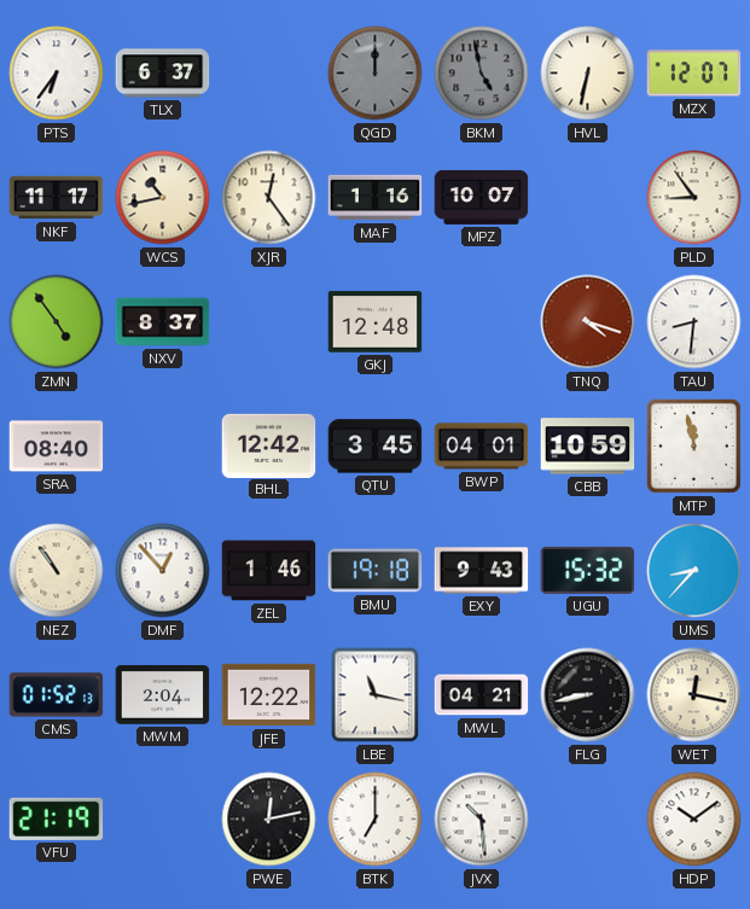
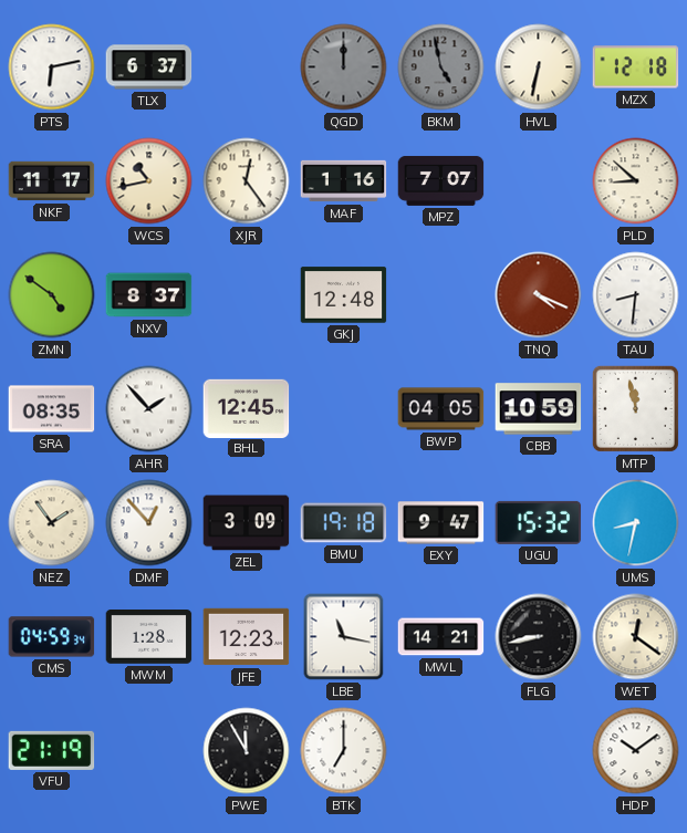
PTS: 6:36 -> 6:13
MZX: 12:07 -> 12:18
MPZ: 10:07 -> 7:07
PLD: 8:54 -> 8:52
ZMN: 4:54 -> 4:51
TNQ: 4:18 -> 4:19
SRA: 08:40 -> 08:35
AHR: none -> 1:53
BHL: 12:42 -> 12:45
QTU: 3:45 -> none
BWP: 04:01 -> 04:05
NEZ: 10:54 -> 1:54
ZEL: 1:46 -> 3:09
EXY: 9:43 -> 9:47
UMS: 8:37 -> 8:32
CMS: 01:52 -> 04:59
MWM: 2:04 -> 1:28
JFE: 12:22 -> 12:23
MWL: 04:21 -> 14:21
WET: 12:17 -> 12:21
PWE: 12:13 -> 11:55
JVX: 10:29 -> none
